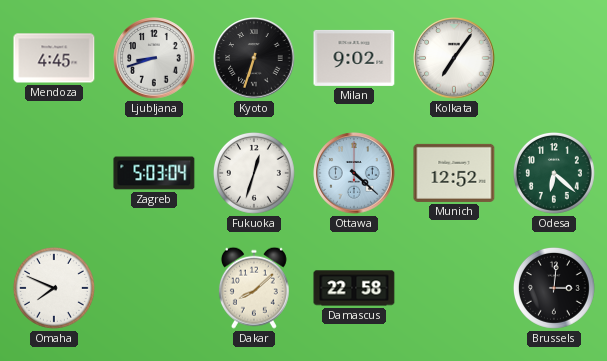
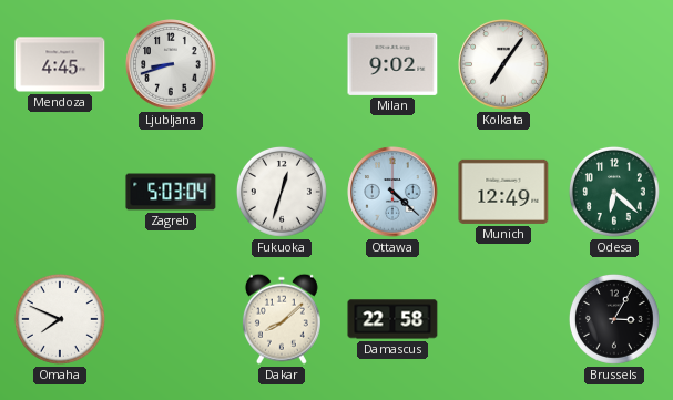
Kyoto: 6:33 -> none
Munich: 12:52 -> 12:49
Brussels: 3:01 -> 3:05
